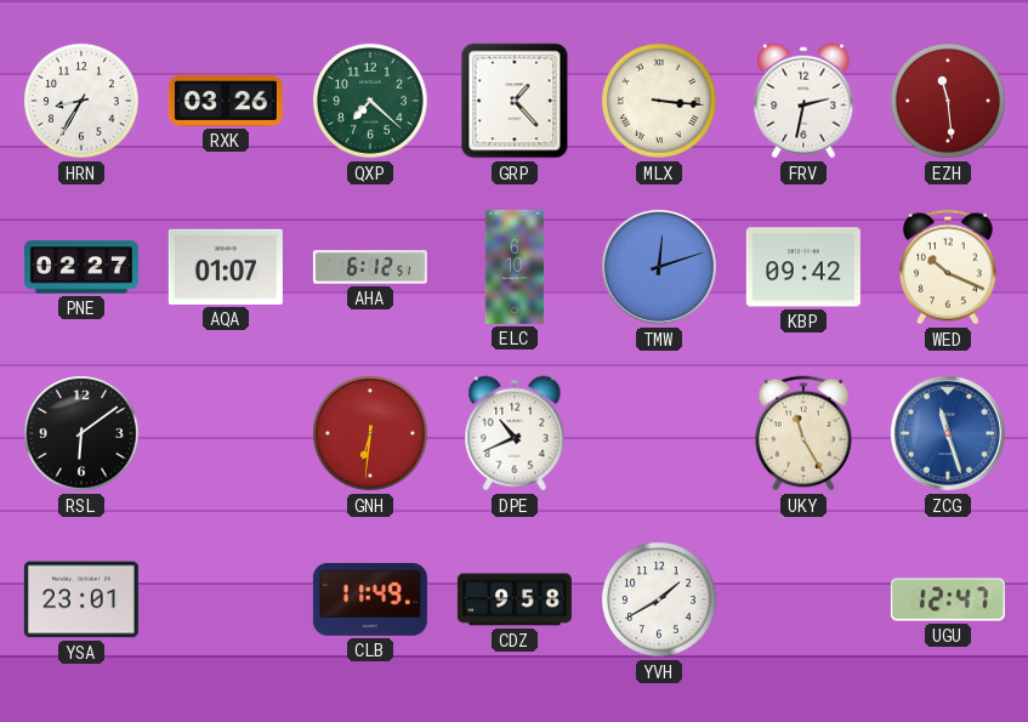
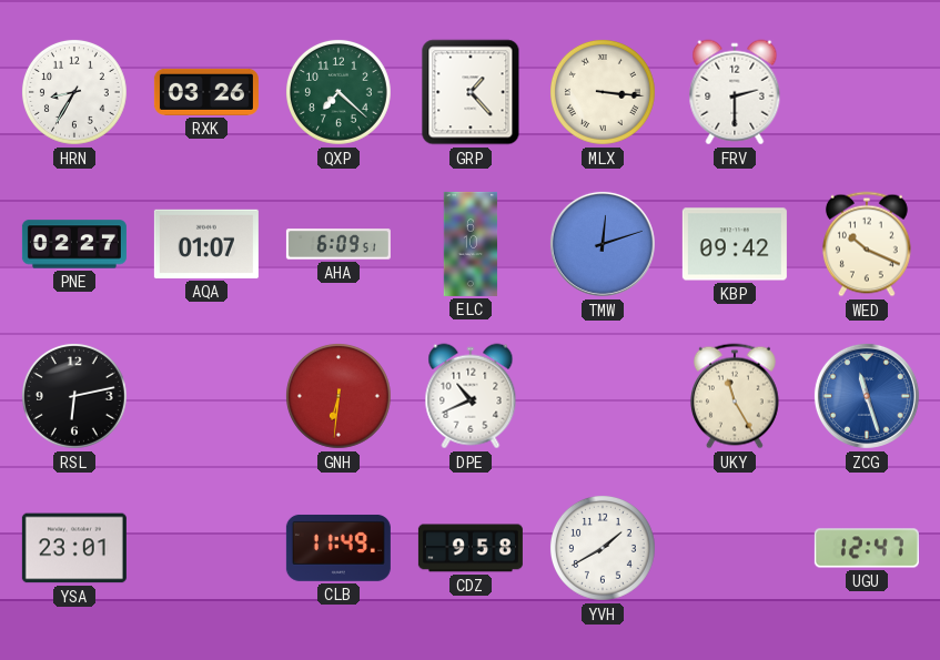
FRV: 2:32 -> 2:30
EZH: 11:29 -> none
AHA: 6:12 -> 6:09
RSL: 6:09 -> 6:13
